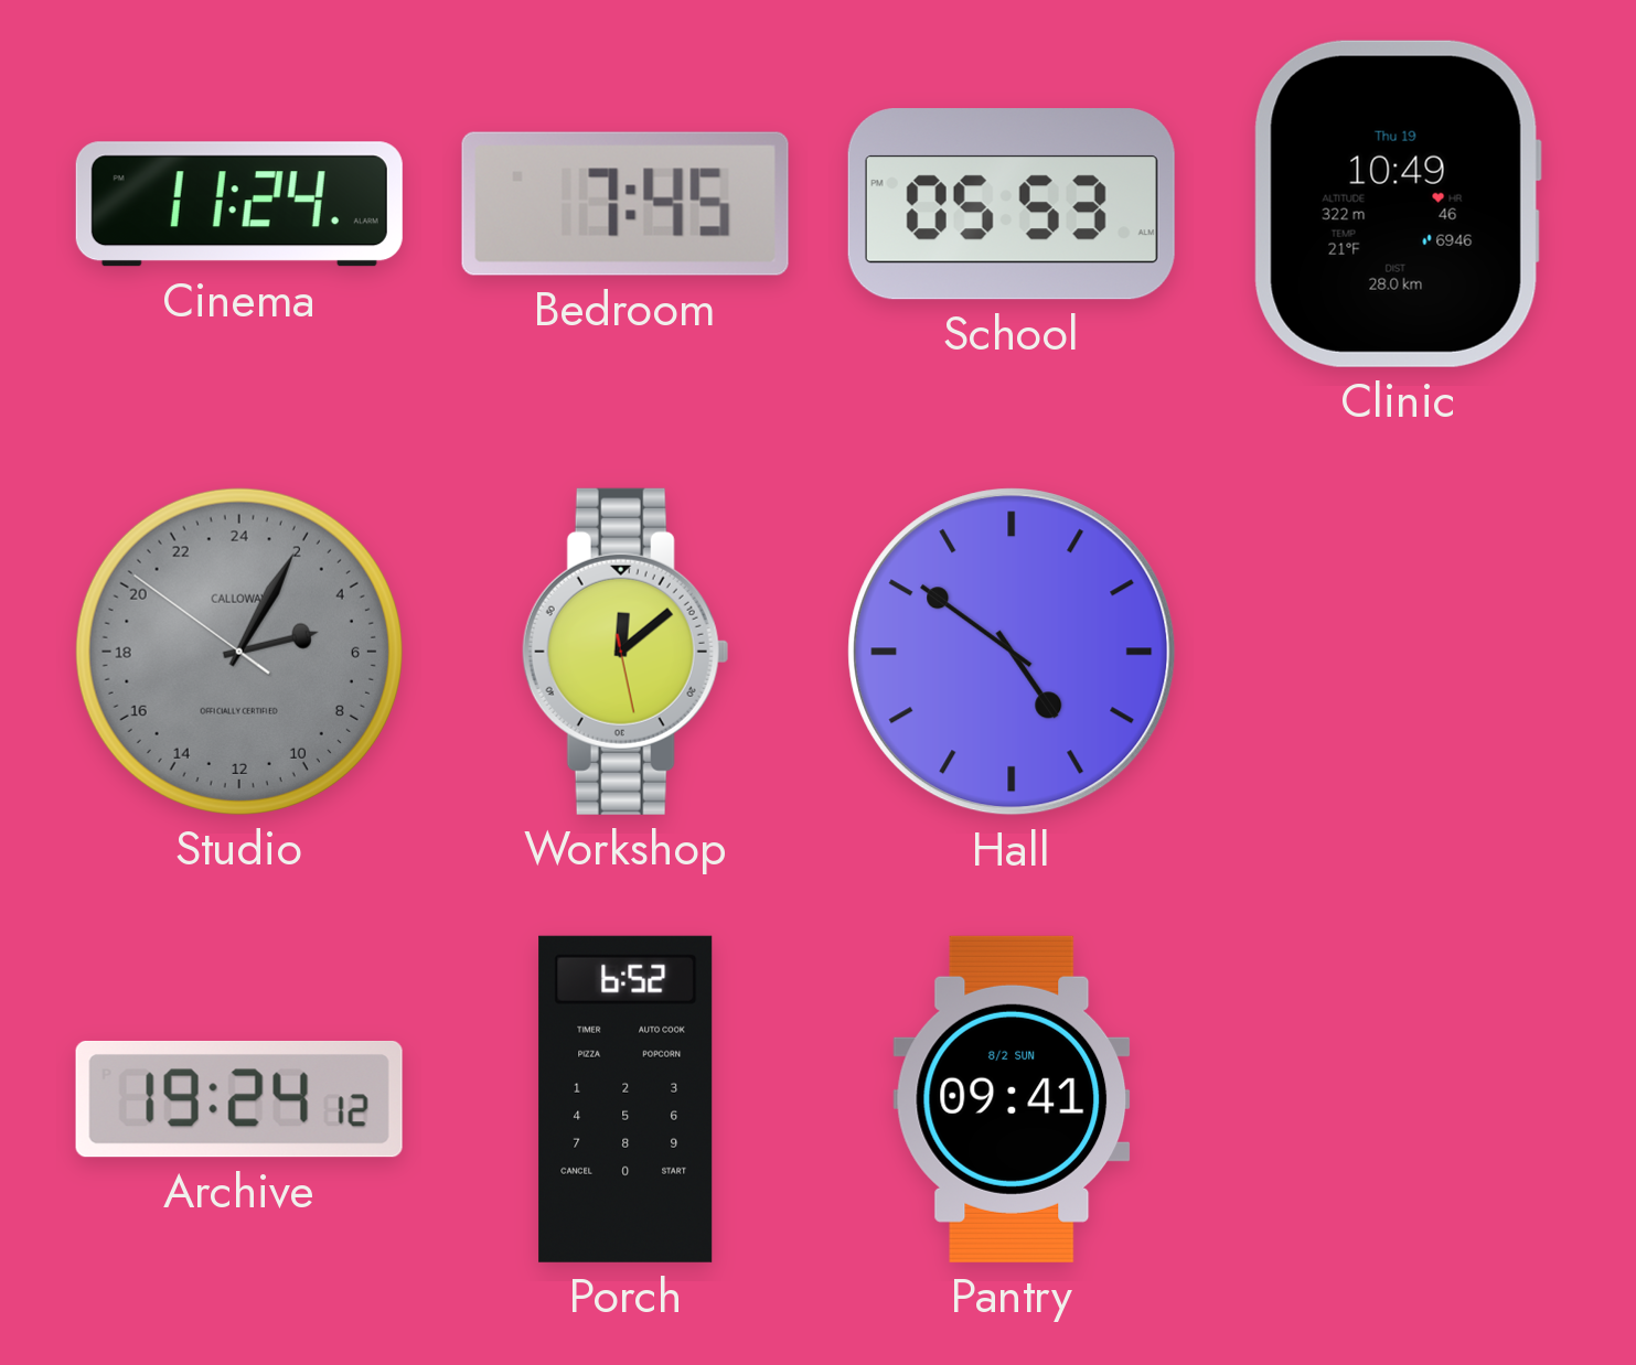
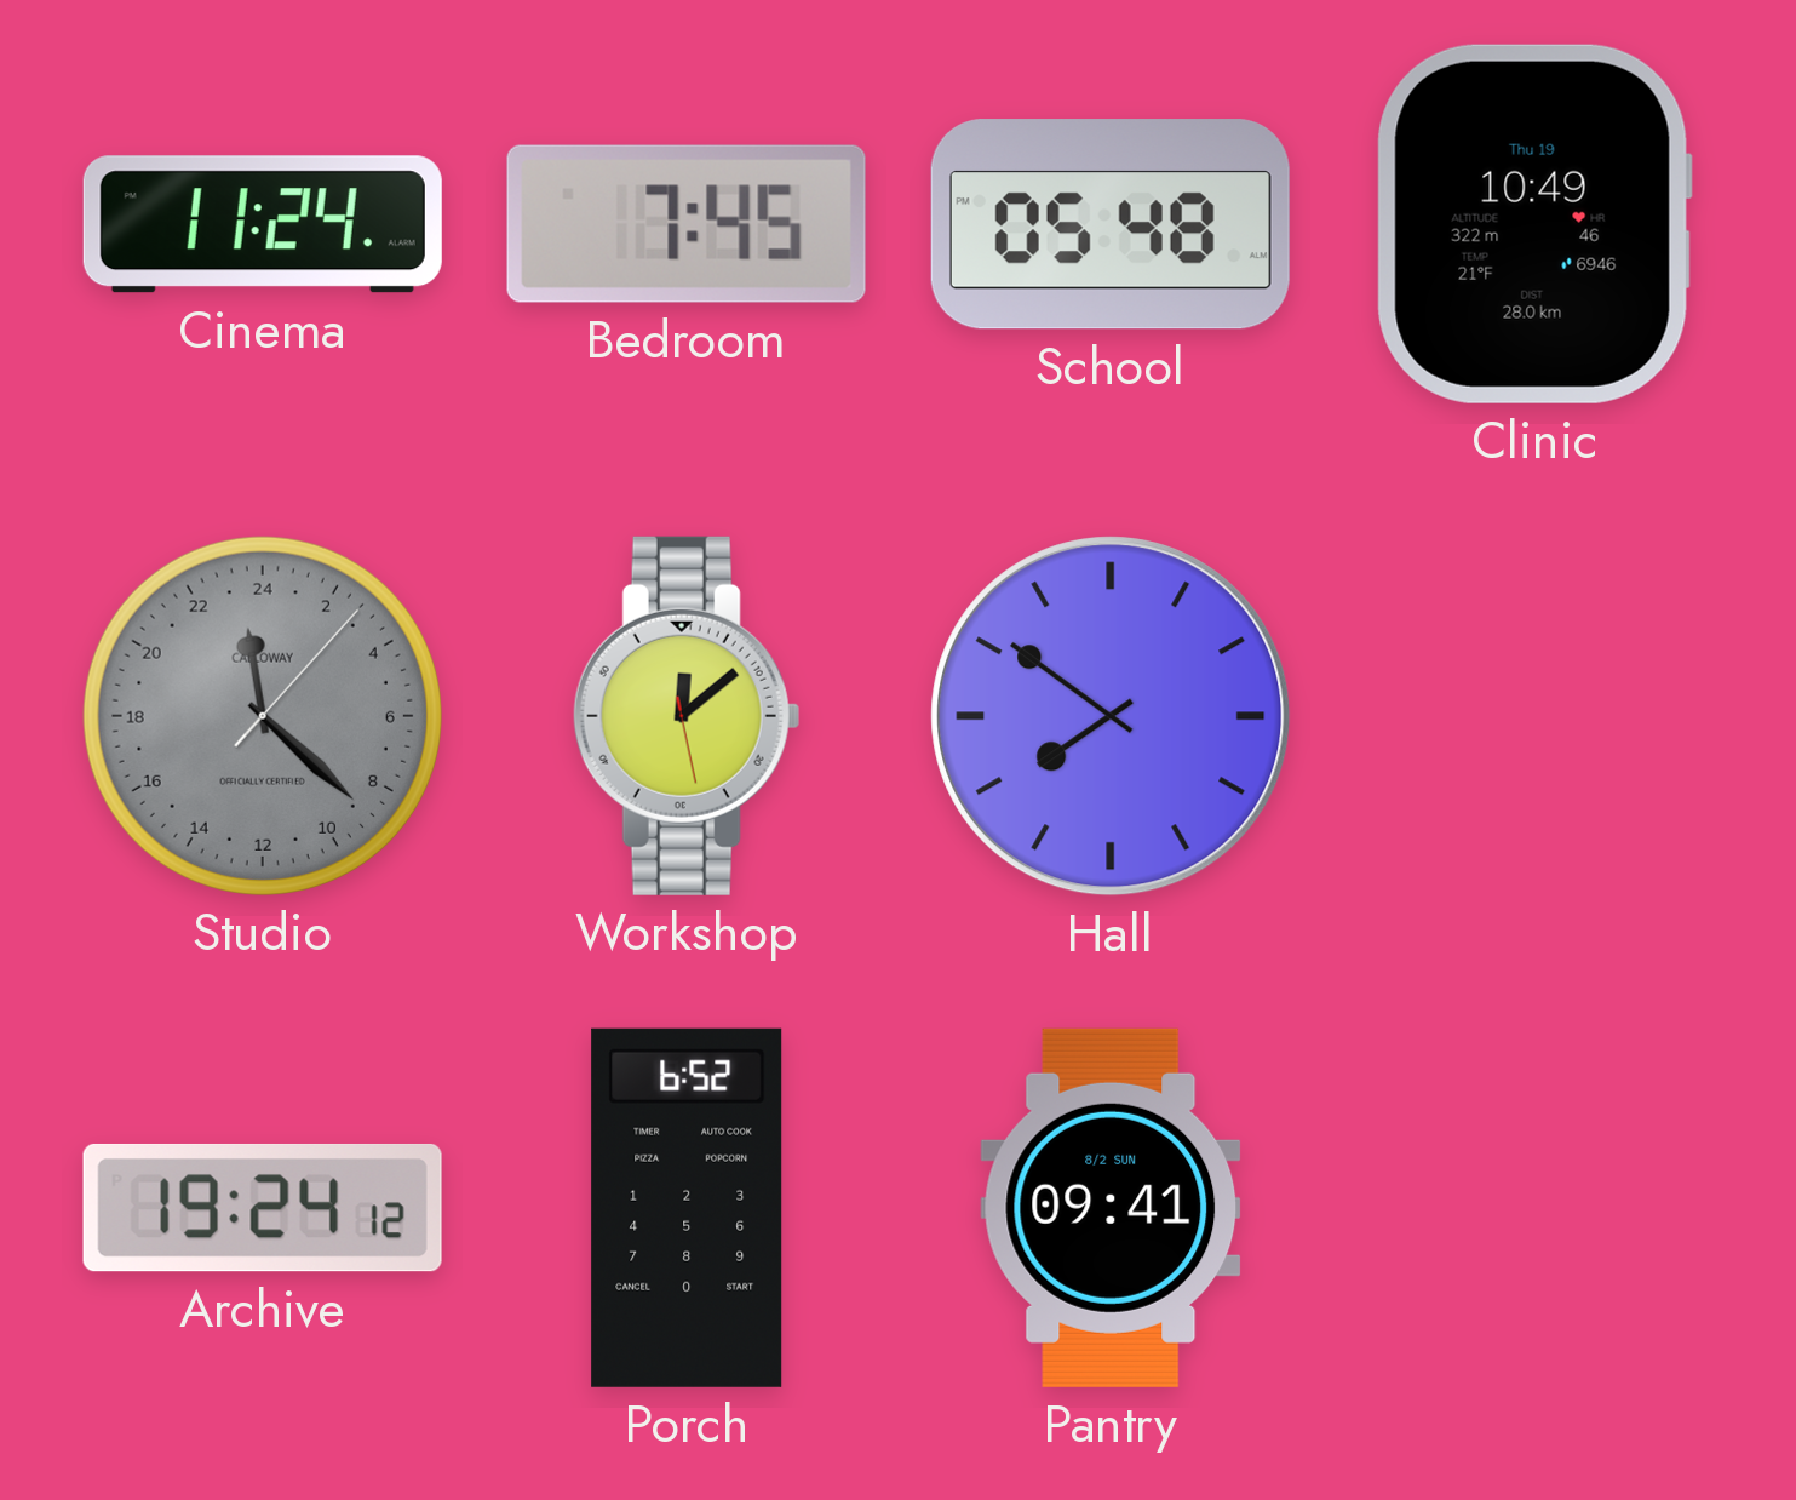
School: 05:53 -> 05:48
Studio: 5:04 -> 23:22
Hall: 4:51 -> 7:51
